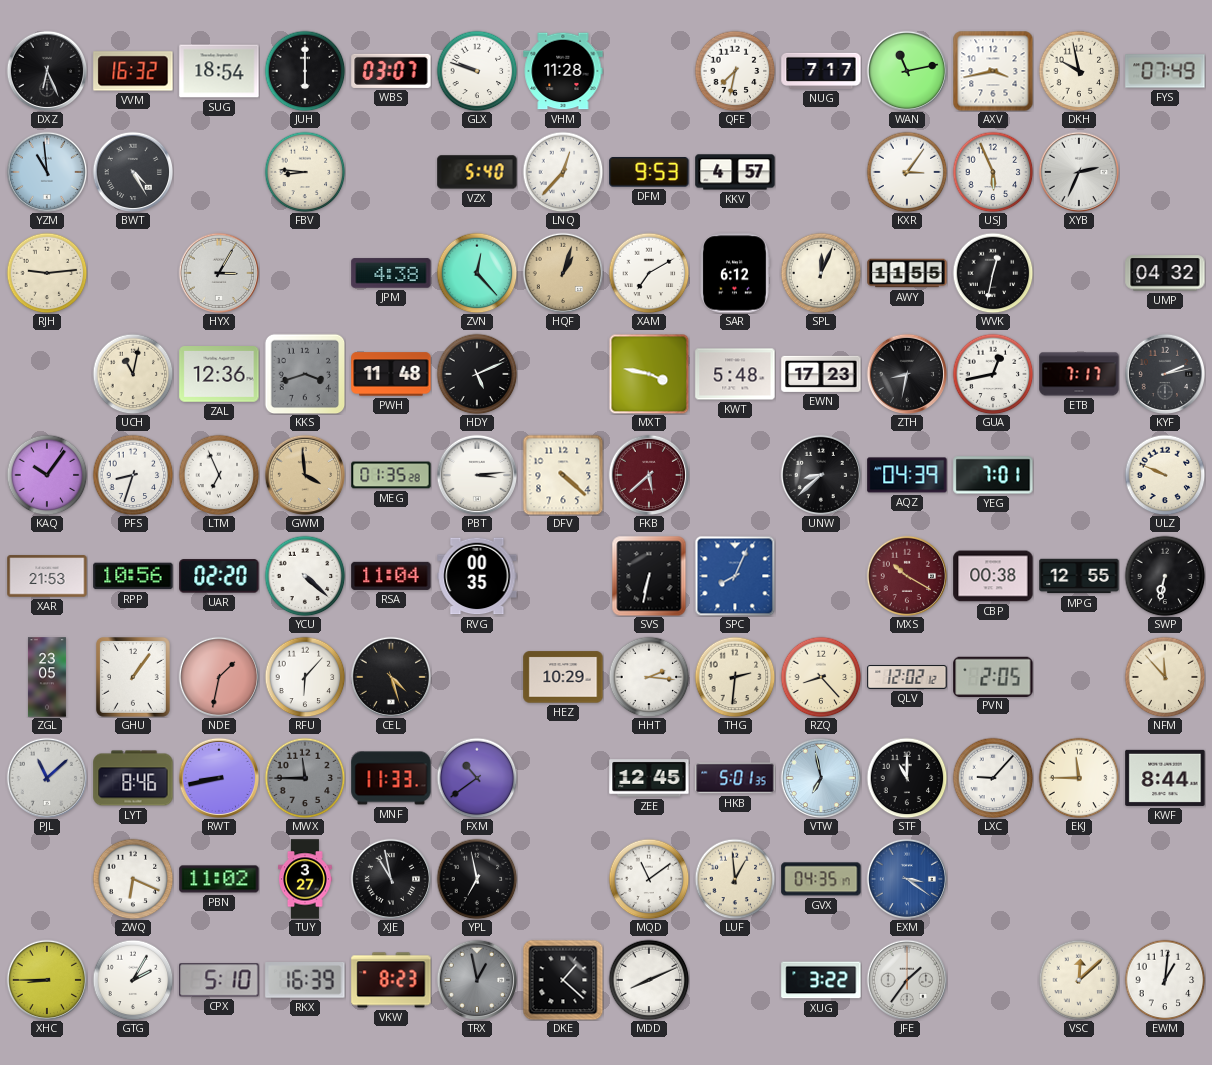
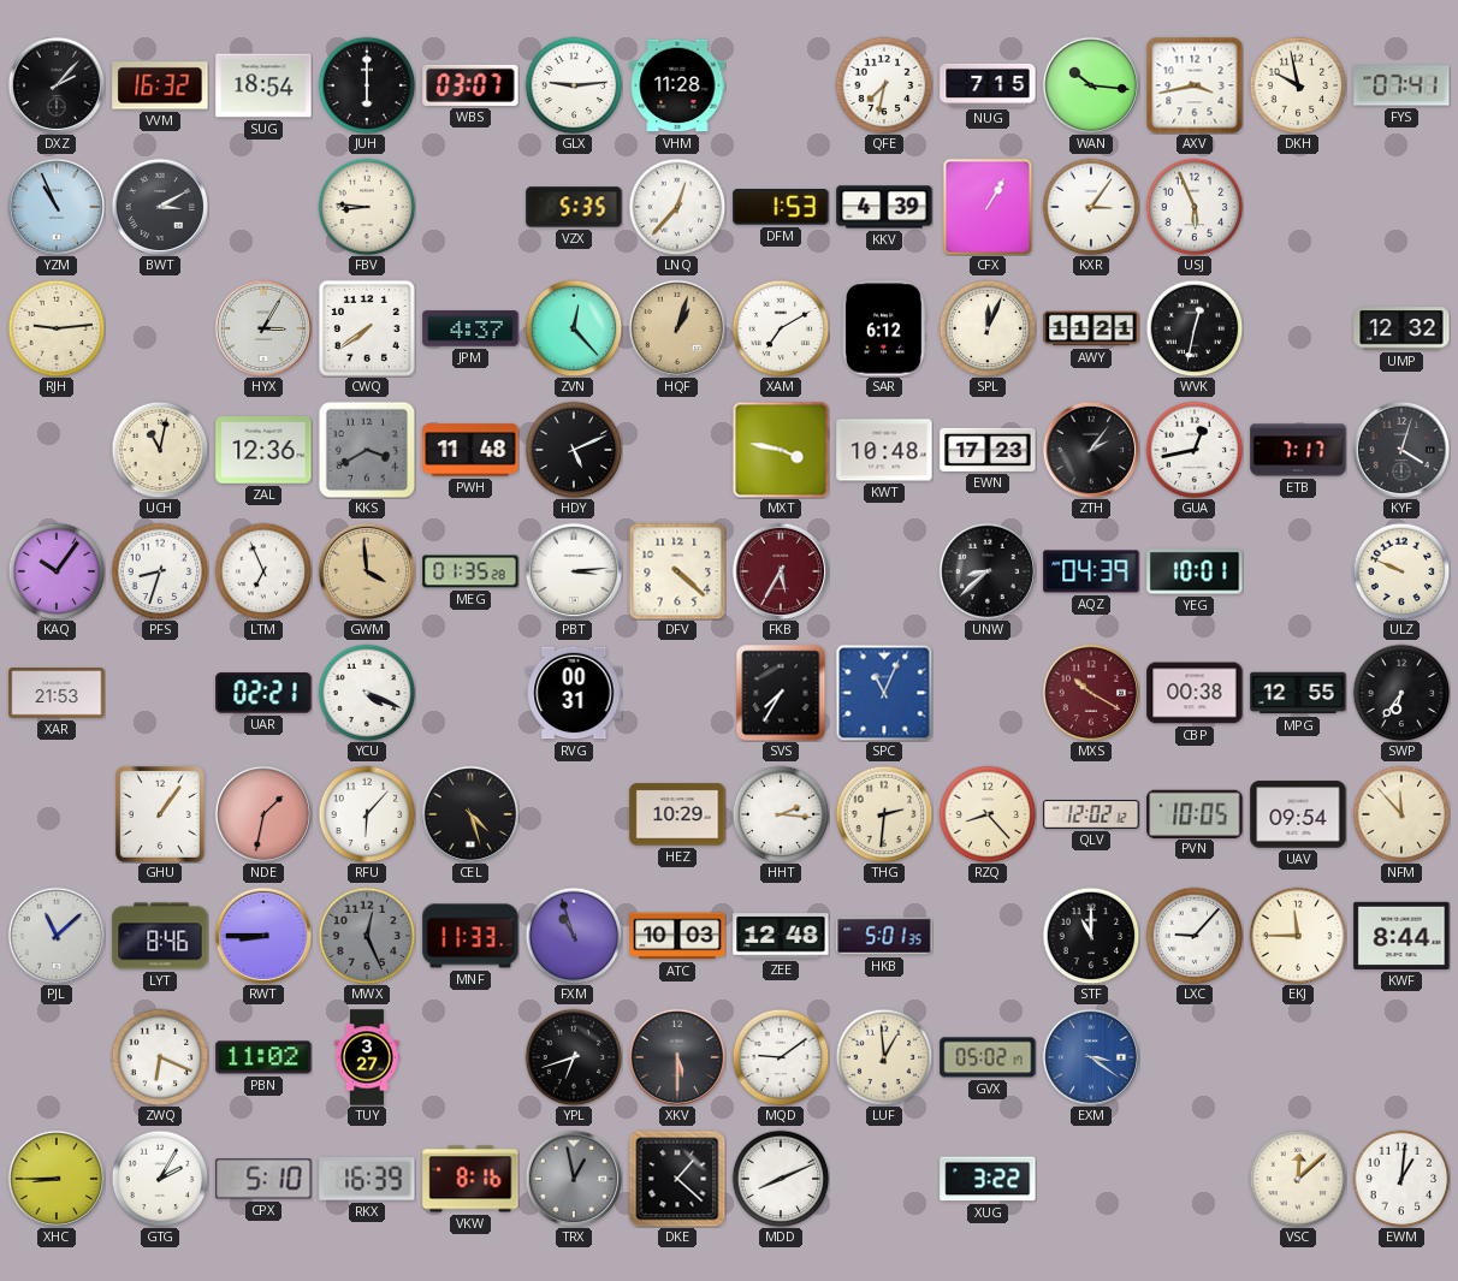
DXZ: 6:26 -> 2:07
GLX: 9:48 -> 9:14
NUG: 7:17 -> 7:15
WAN: 11:13 -> 10:16
FYS: 07:49 -> 07:41
YZM: 10:59 -> 10:56
BWT: 4:25 -> 3:10
VZX: 5:40 -> 5:35
DFM: 9:53 -> 1:53
KKV: 4:57 -> 4:39
CFX: none -> 1:05
XYB: 2:34 -> none
CWQ: none -> 7:39
JPM: 4:38 -> 4:37
AWY: 11:55 -> 11:21
UMP: 04:32 -> 12:32
KKS: 3:42 -> 3:40
KWT: 5:48 -> 10:48
ZTH: 8:32 -> 2:06
KYF: 2:13 -> 4:03
FKB: 5:38 -> 5:35
YEG: 7:01 -> 10:01
RPP: 10:56 -> none
UAR: 02:20 -> 02:21
YCU: 4:22 -> 4:19
RSA: 11:04 -> none
RVG: 00:35 -> 00:31
SVS: 6:32 -> 7:35
SPC: 8:04 -> 11:04
SWP: 6:32 -> 6:36
ZGL: 23:05 -> none
PVN: 2:05 -> 10:05
UAV: none -> 09:54
RWT: 8:43 -> 8:45
MWX: 11:45 -> 12:26
FXM: 10:39 -> 10:57
ATC: none -> 10:03
ZEE: 12:45 -> 12:48
VTW: 6:58 -> none
XJE: 10:58 -> none
YPL: 6:58 -> 6:42
XKV: none -> 5:30
MQD: 11:09 -> 9:09
GVX: 04:35 -> 05:02
VKW: 8:23 -> 8:16
JFE: 1:36 -> none
